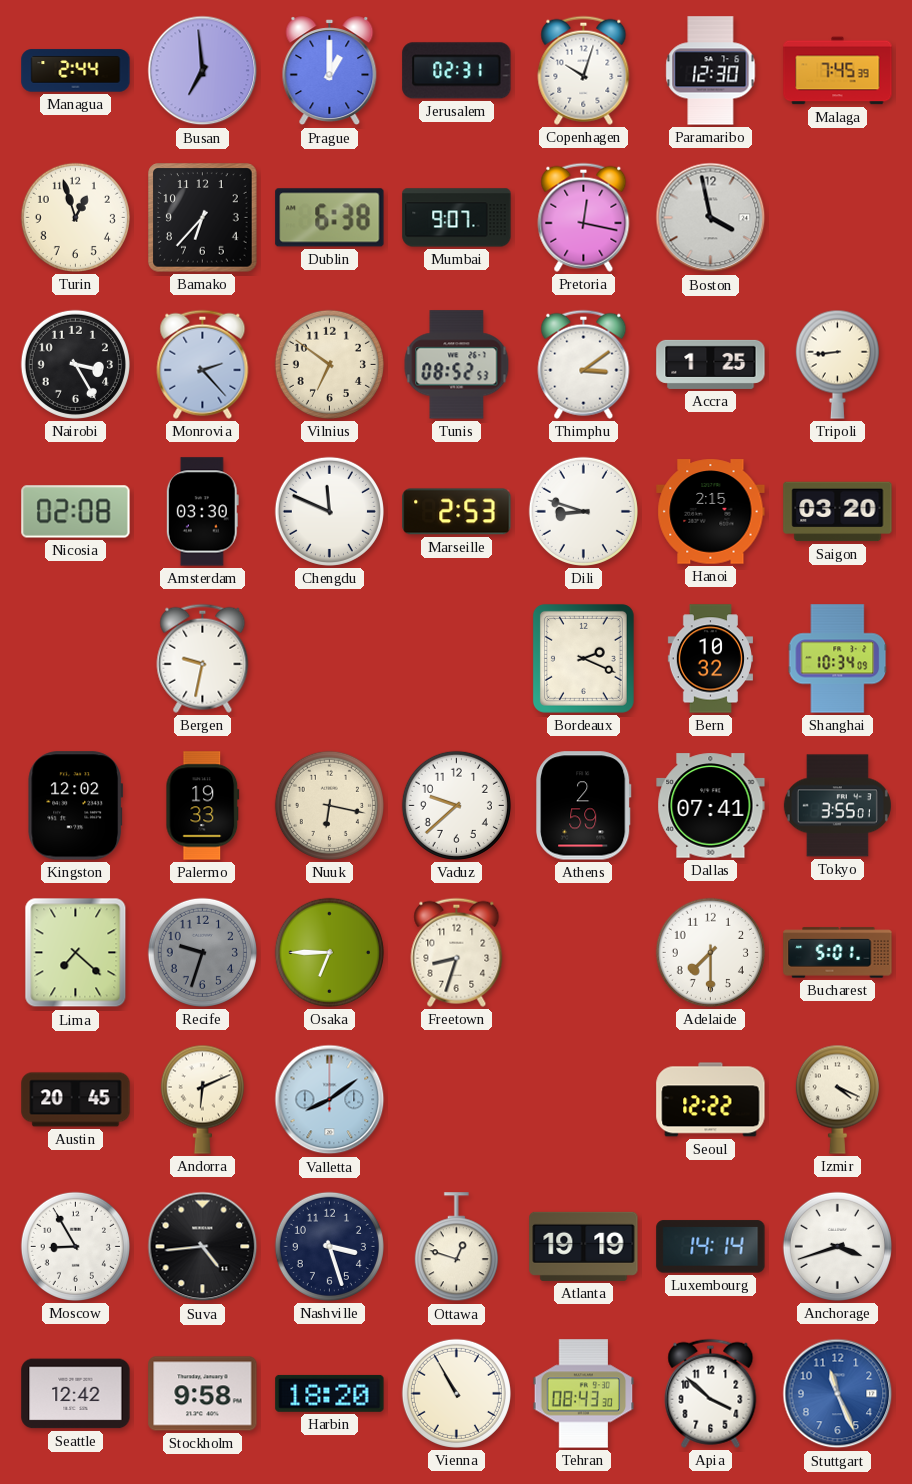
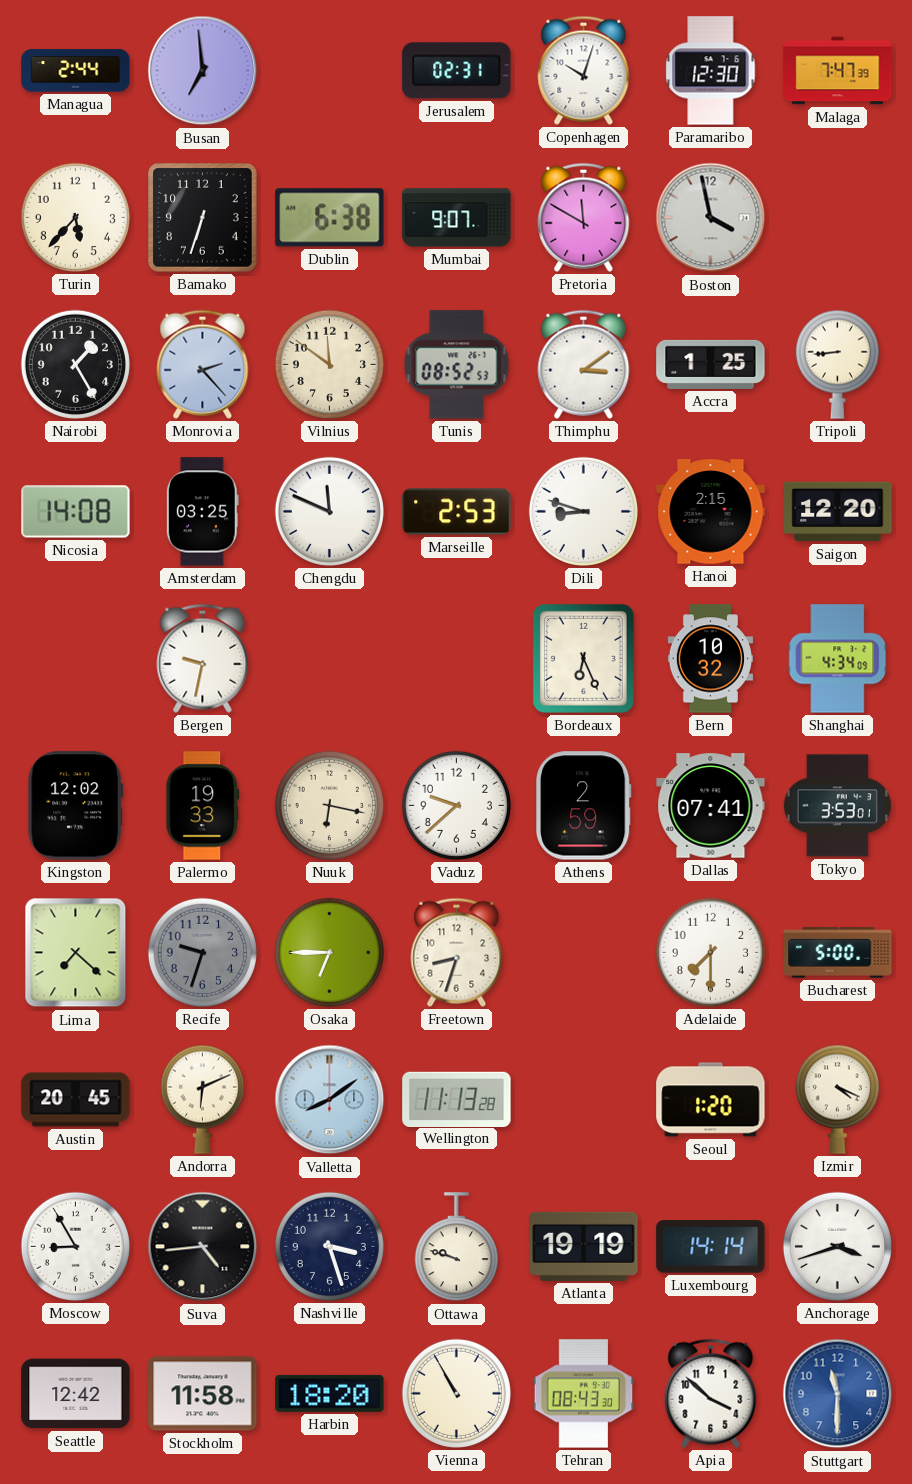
Prague: 1:00 -> none
Malaga: 7:45 -> 7:47
Turin: 12:57 -> 5:37
Bamako: 6:37 -> 6:33
Pretoria: 12:17 -> 11:50
Nairobi: 3:25 -> 1:25
Vilnius: 6:51 -> 11:51
Nicosia: 02:08 -> 14:08
Amsterdam: 03:30 -> 03:25
Saigon: 03:20 -> 12:20
Bordeaux: 2:19 -> 6:26
Shanghai: 10:34 -> 4:34
Tokyo: 3:55 -> 3:53
Bucharest: 5:01 -> 5:00
Wellington: none -> 11:13
Seoul: 12:22 -> 1:20
Ottawa: 12:48 -> 9:48
Stockholm: 9:58 -> 11:58
Stuttgart: 11:26 -> 11:30
